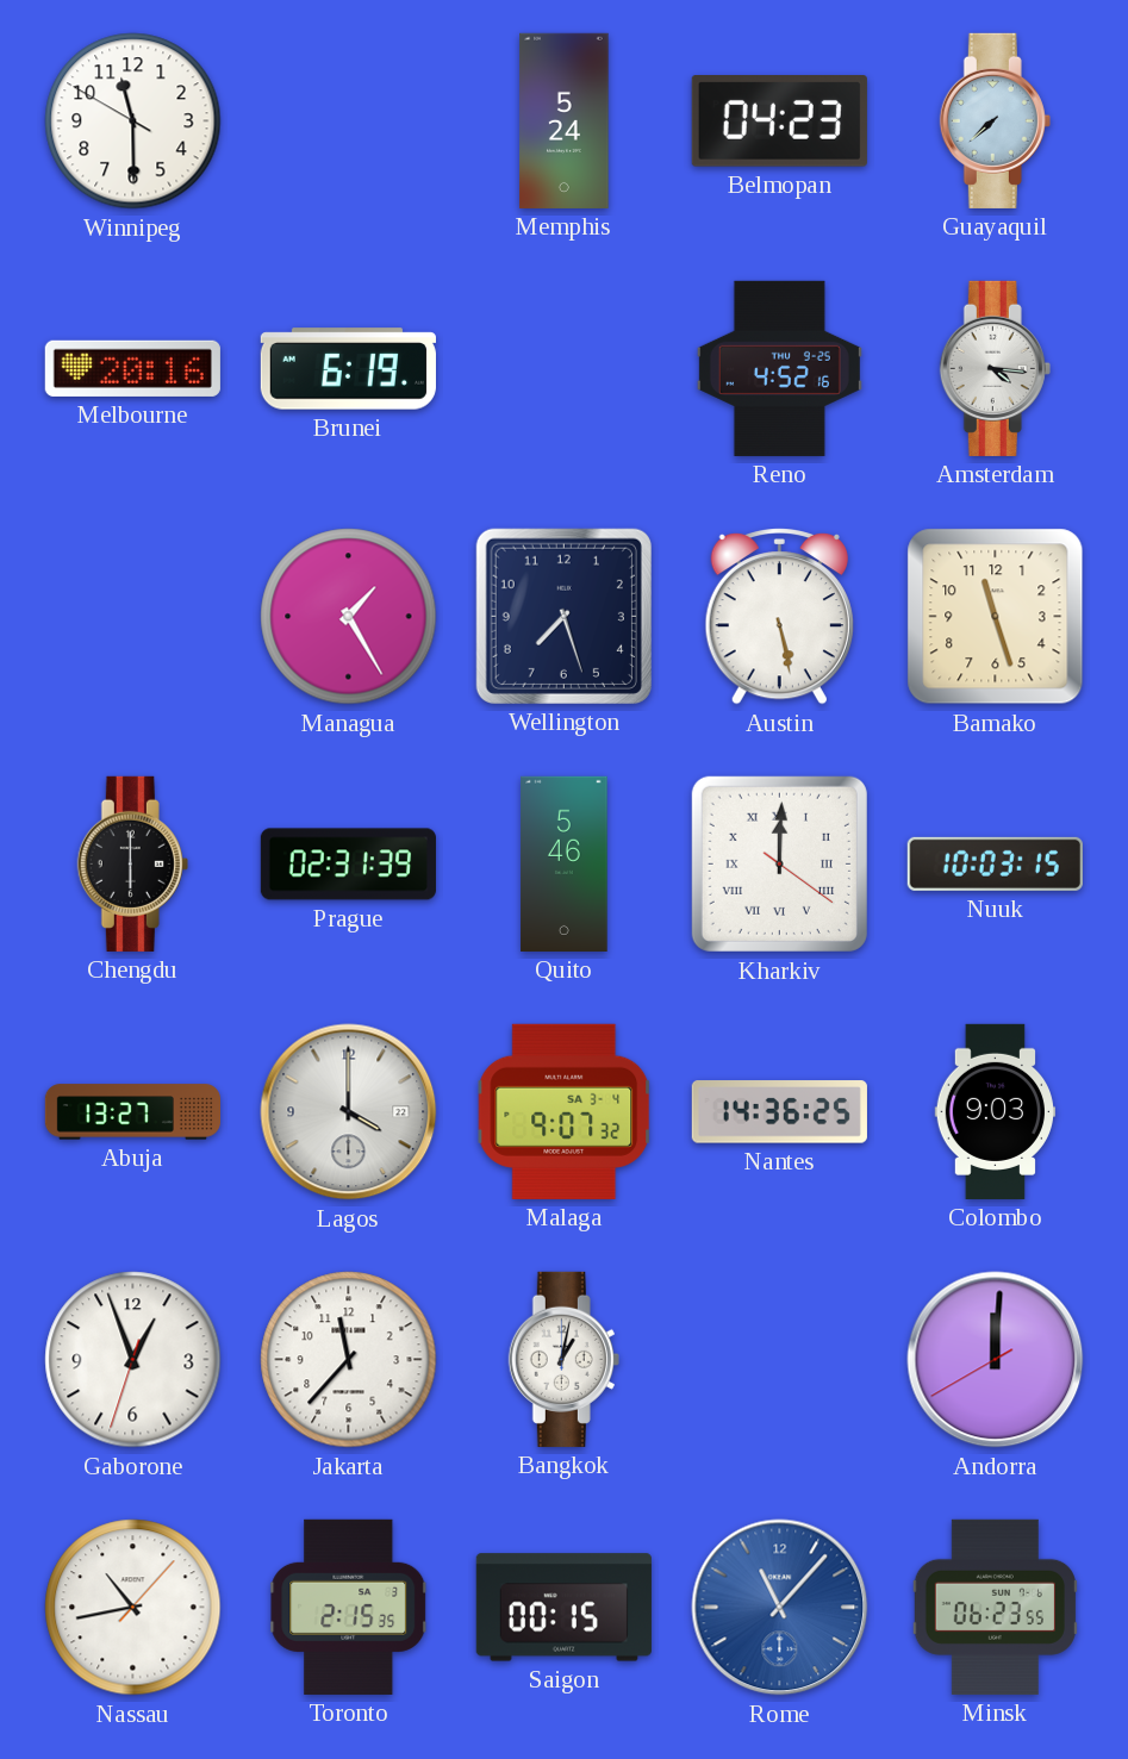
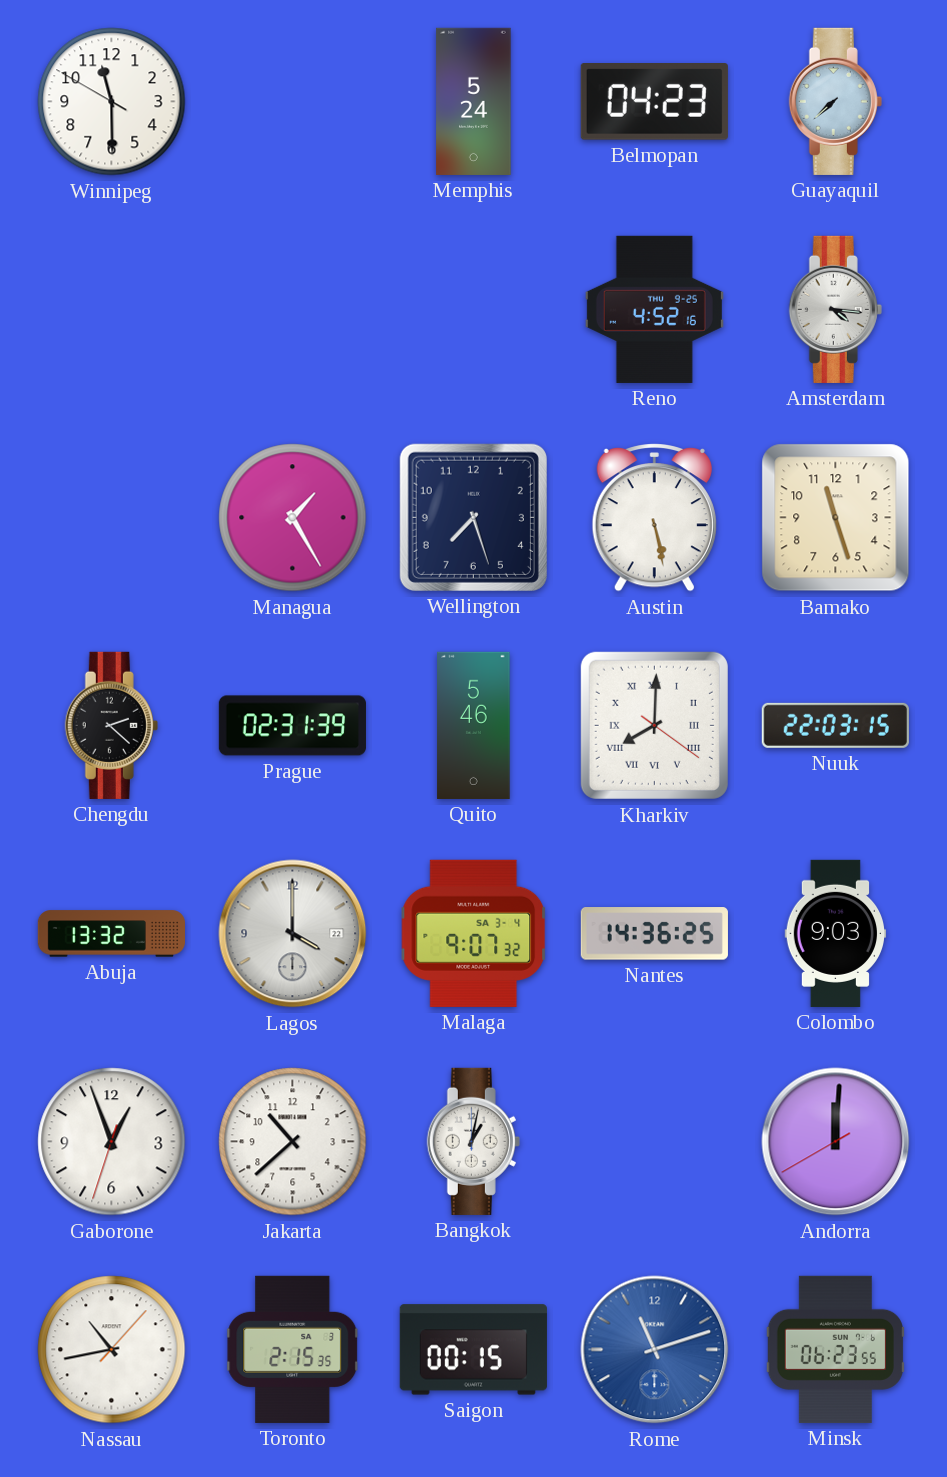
Melbourne: 20:16 -> none
Brunei: 6:19 -> none
Chengdu: 6:00 -> 2:22
Kharkiv: 12:00 -> 8:00
Nuuk: 10:03 -> 22:03
Abuja: 13:27 -> 13:32
Jakarta: 11:37 -> 10:38
Rome: 11:07 -> 11:12
